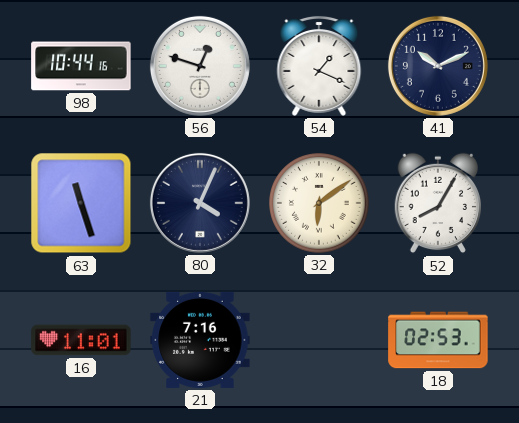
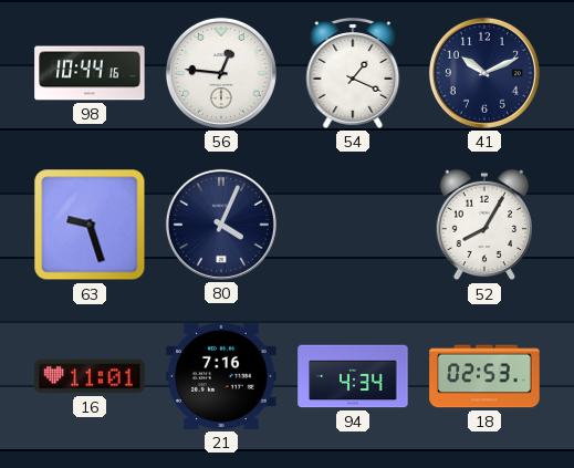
56: 12:48 -> 12:46
63: 11:27 -> 9:27
32: 6:09 -> none
94: none -> 4:34
